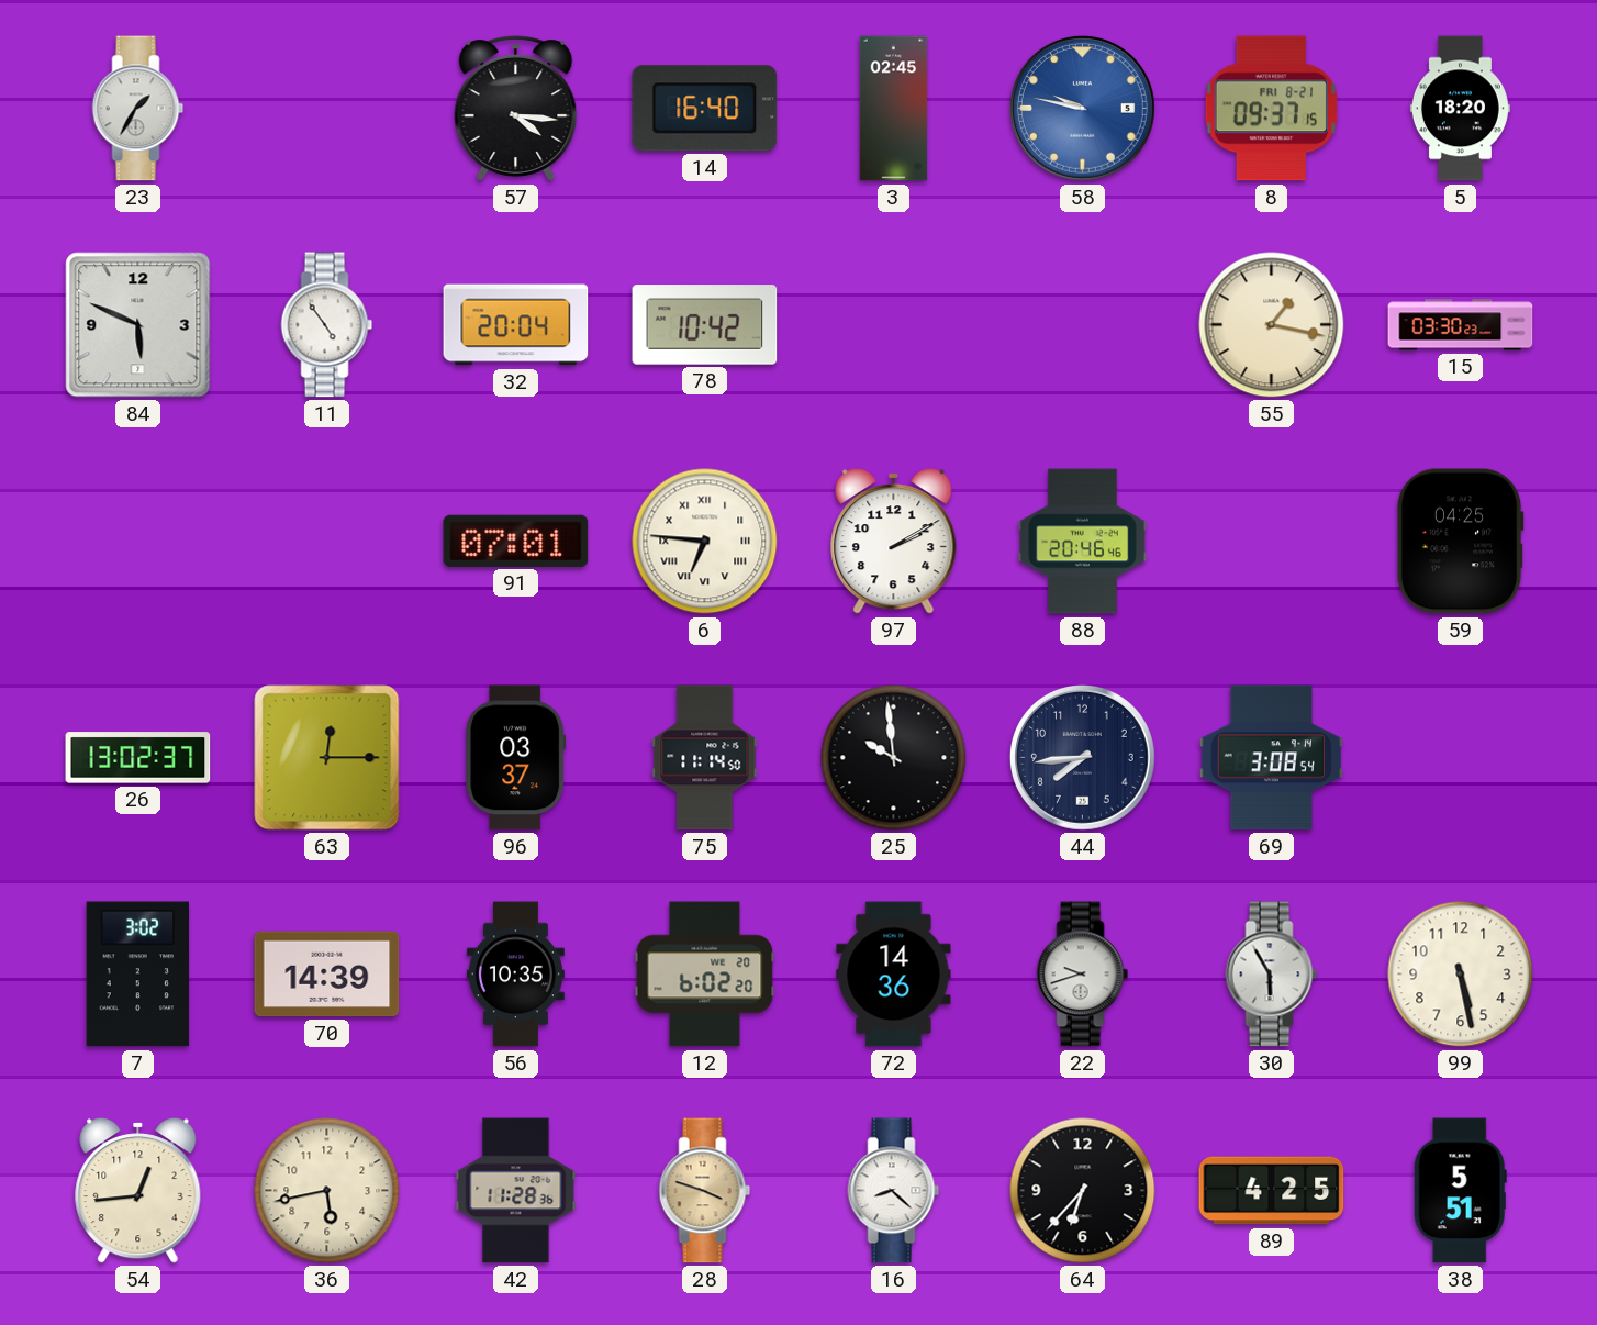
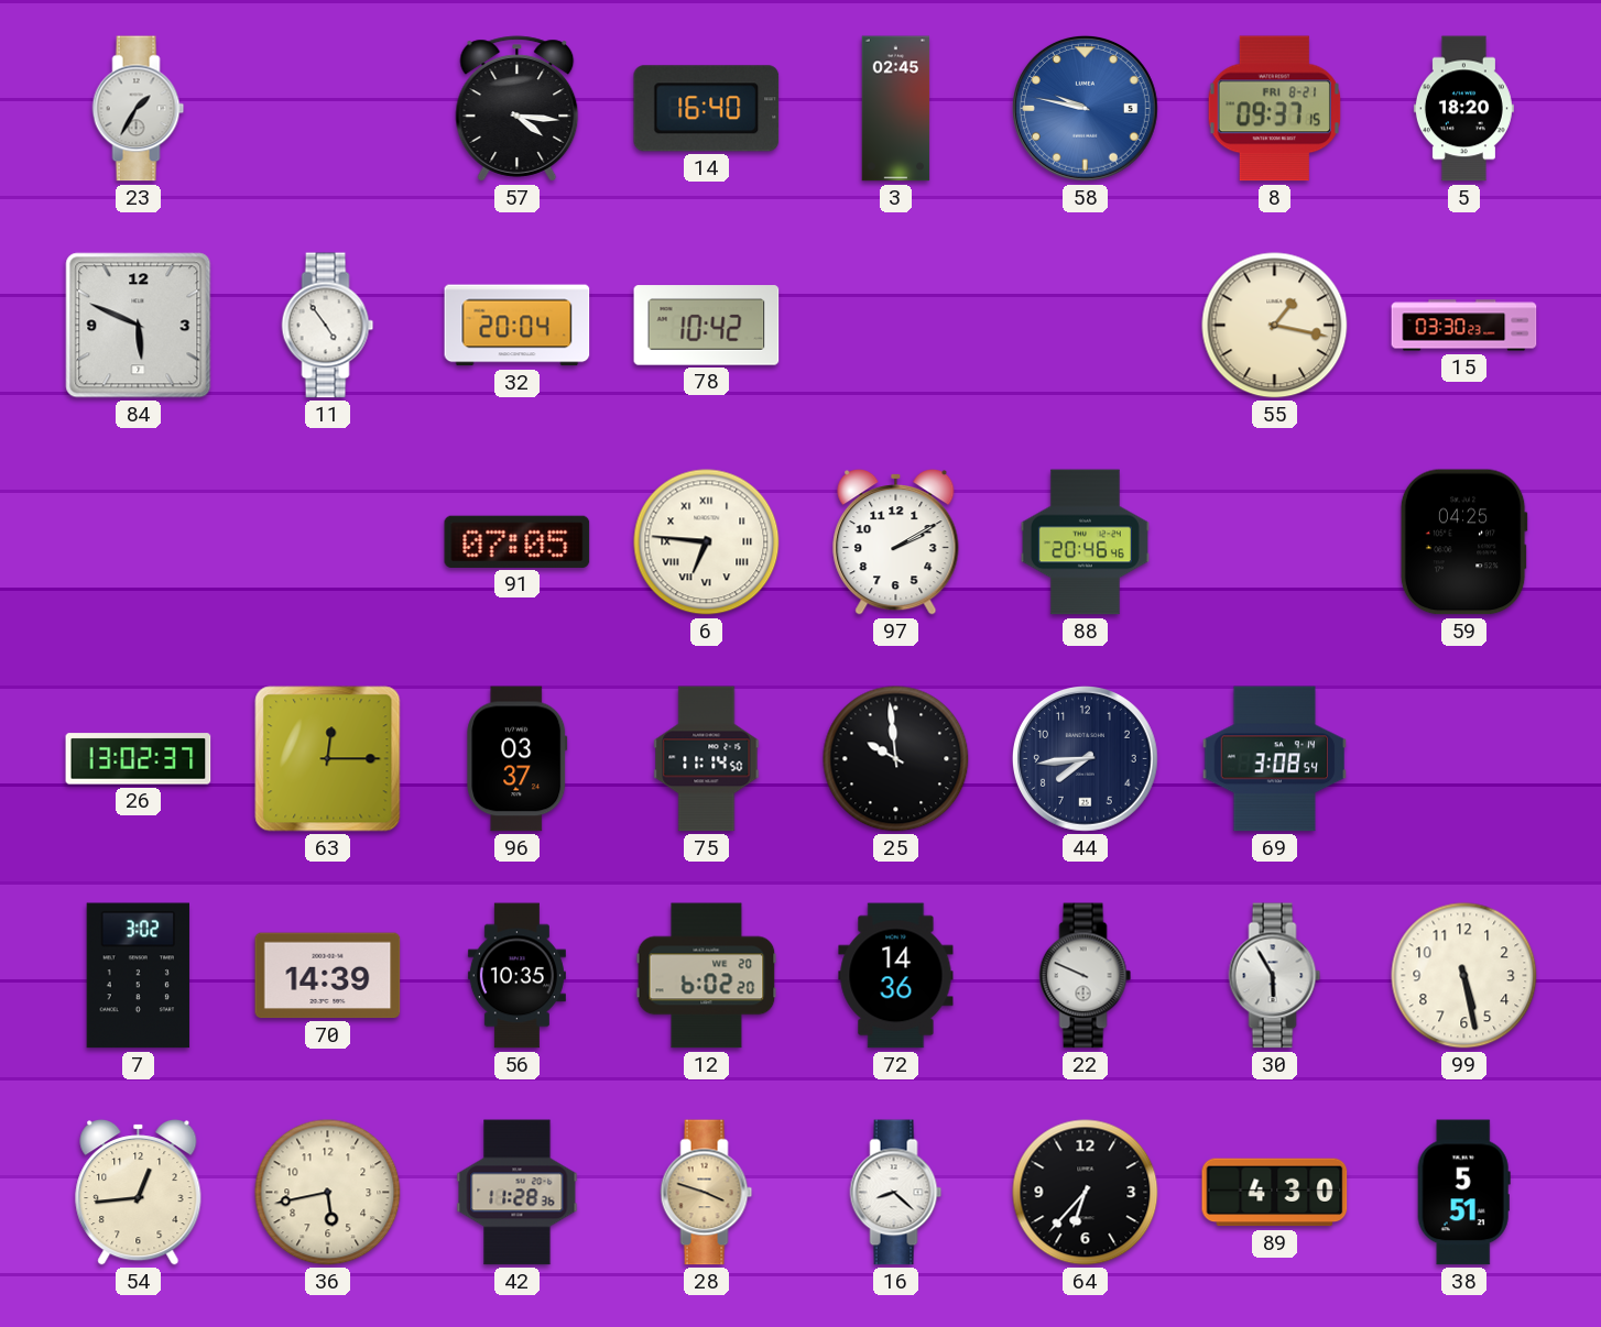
91: 07:01 -> 07:05
22: 9:42 -> 9:49
89: 4:25 -> 4:30
